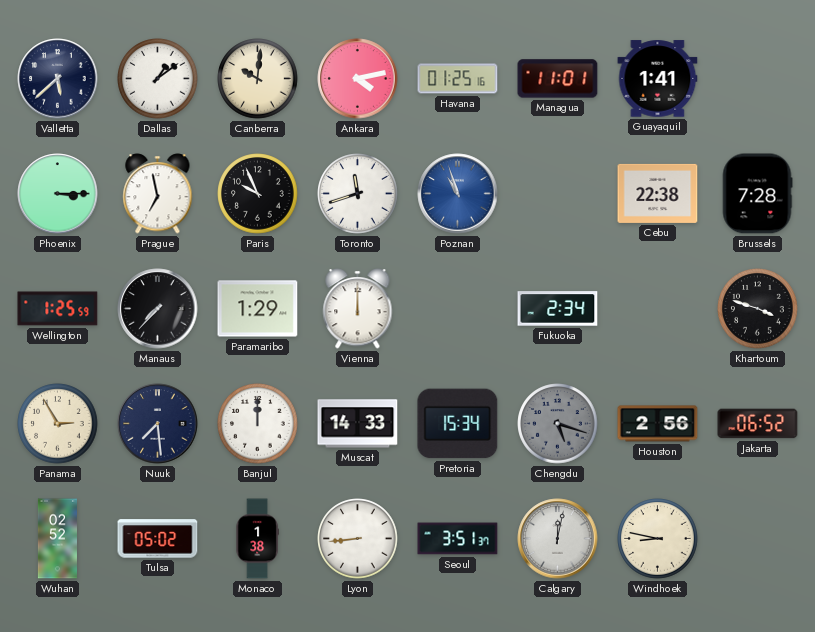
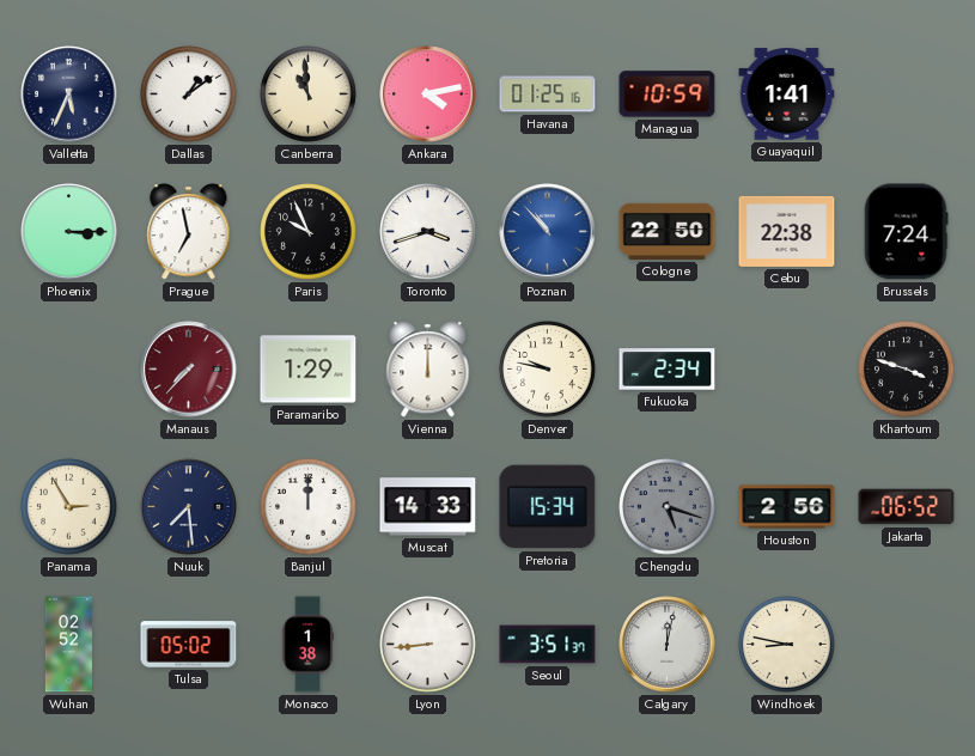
Valletta: 5:38 -> 5:34
Canberra: 10:01 -> 10:59
Managua: 11:01 -> 10:59
Toronto: 11:42 -> 3:42
Poznan: 10:57 -> 10:53
Cologne: none -> 22:50
Brussels: 7:28 -> 7:24
Wellington: 1:25 -> none
Manaus dial: black -> burgundy
Denver: none -> 9:47
